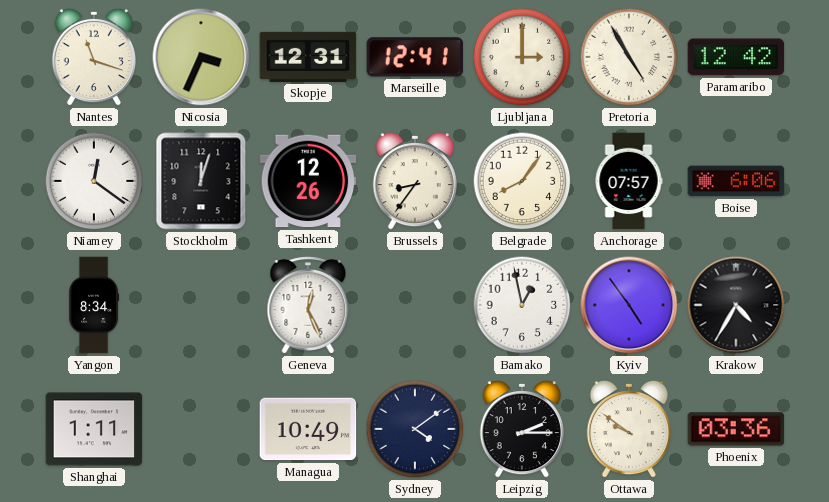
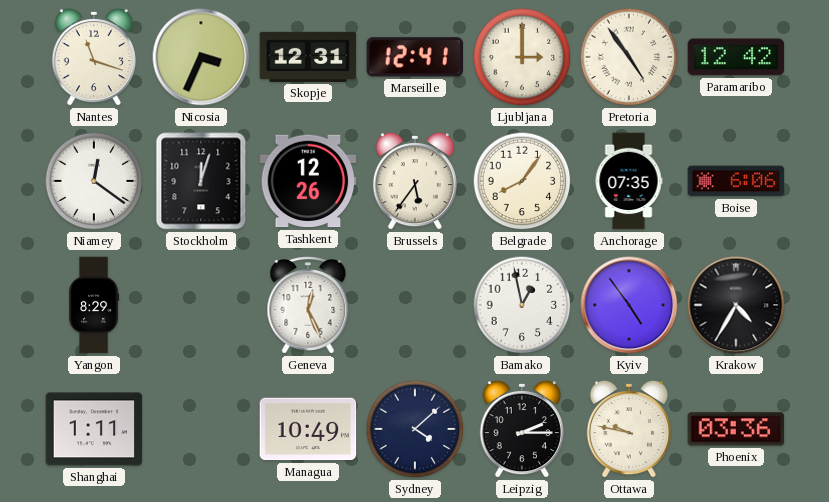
Pretoria: 4:55 -> 4:54
Brussels: 8:36 -> 5:36
Anchorage: 07:57 -> 07:35
Yangon: 8:34 -> 8:29
Sydney: 4:09 -> 4:08
Ottawa: 9:51 -> 9:47
